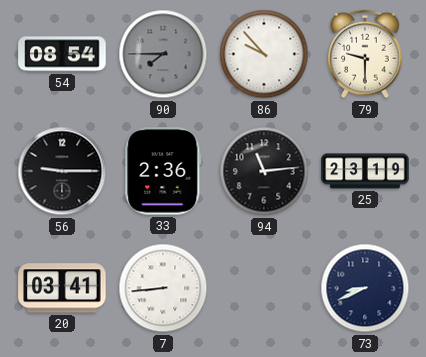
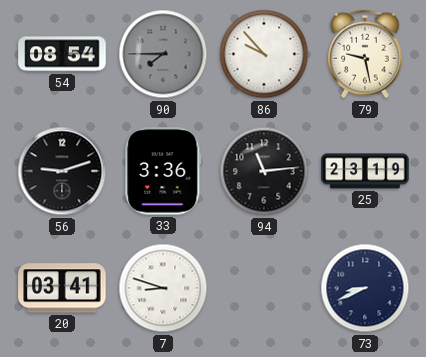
79: 9:30 -> 9:28
56: 9:15 -> 9:12
33: 2:36 -> 3:36
7: 8:44 -> 8:48
